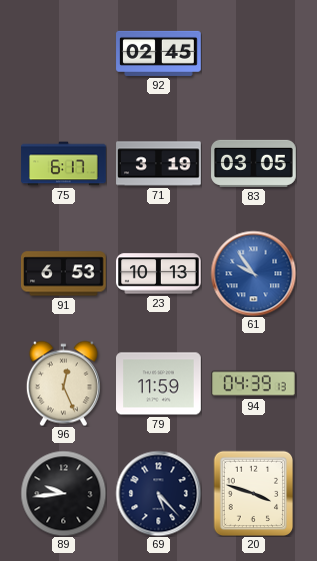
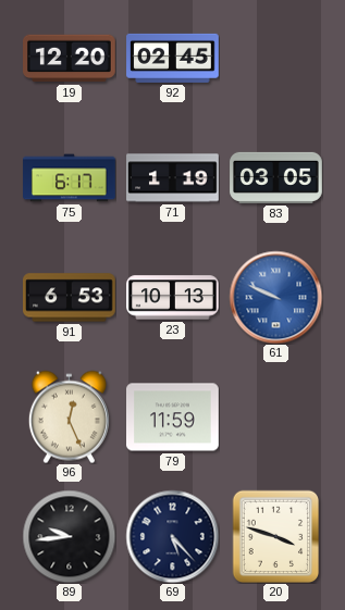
19: none -> 12:20
71: 3:19 -> 1:19
61: 9:54 -> 9:49
94: 04:39 -> none
